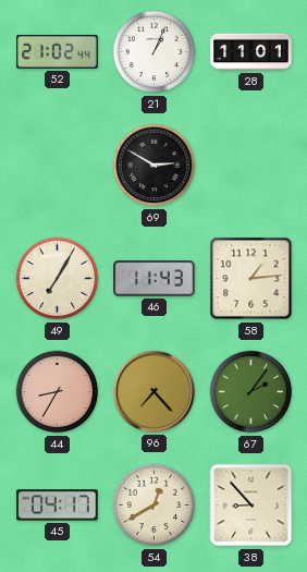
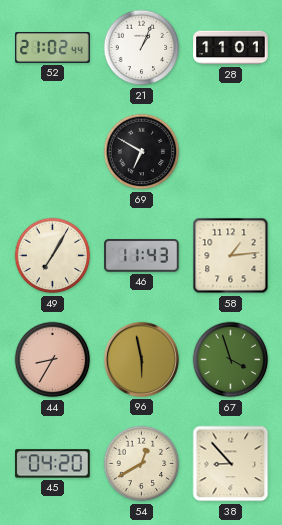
69: 2:50 -> 6:50
96: 7:23 -> 5:58
67: 2:06 -> 3:57
45: 04:17 -> 04:20
